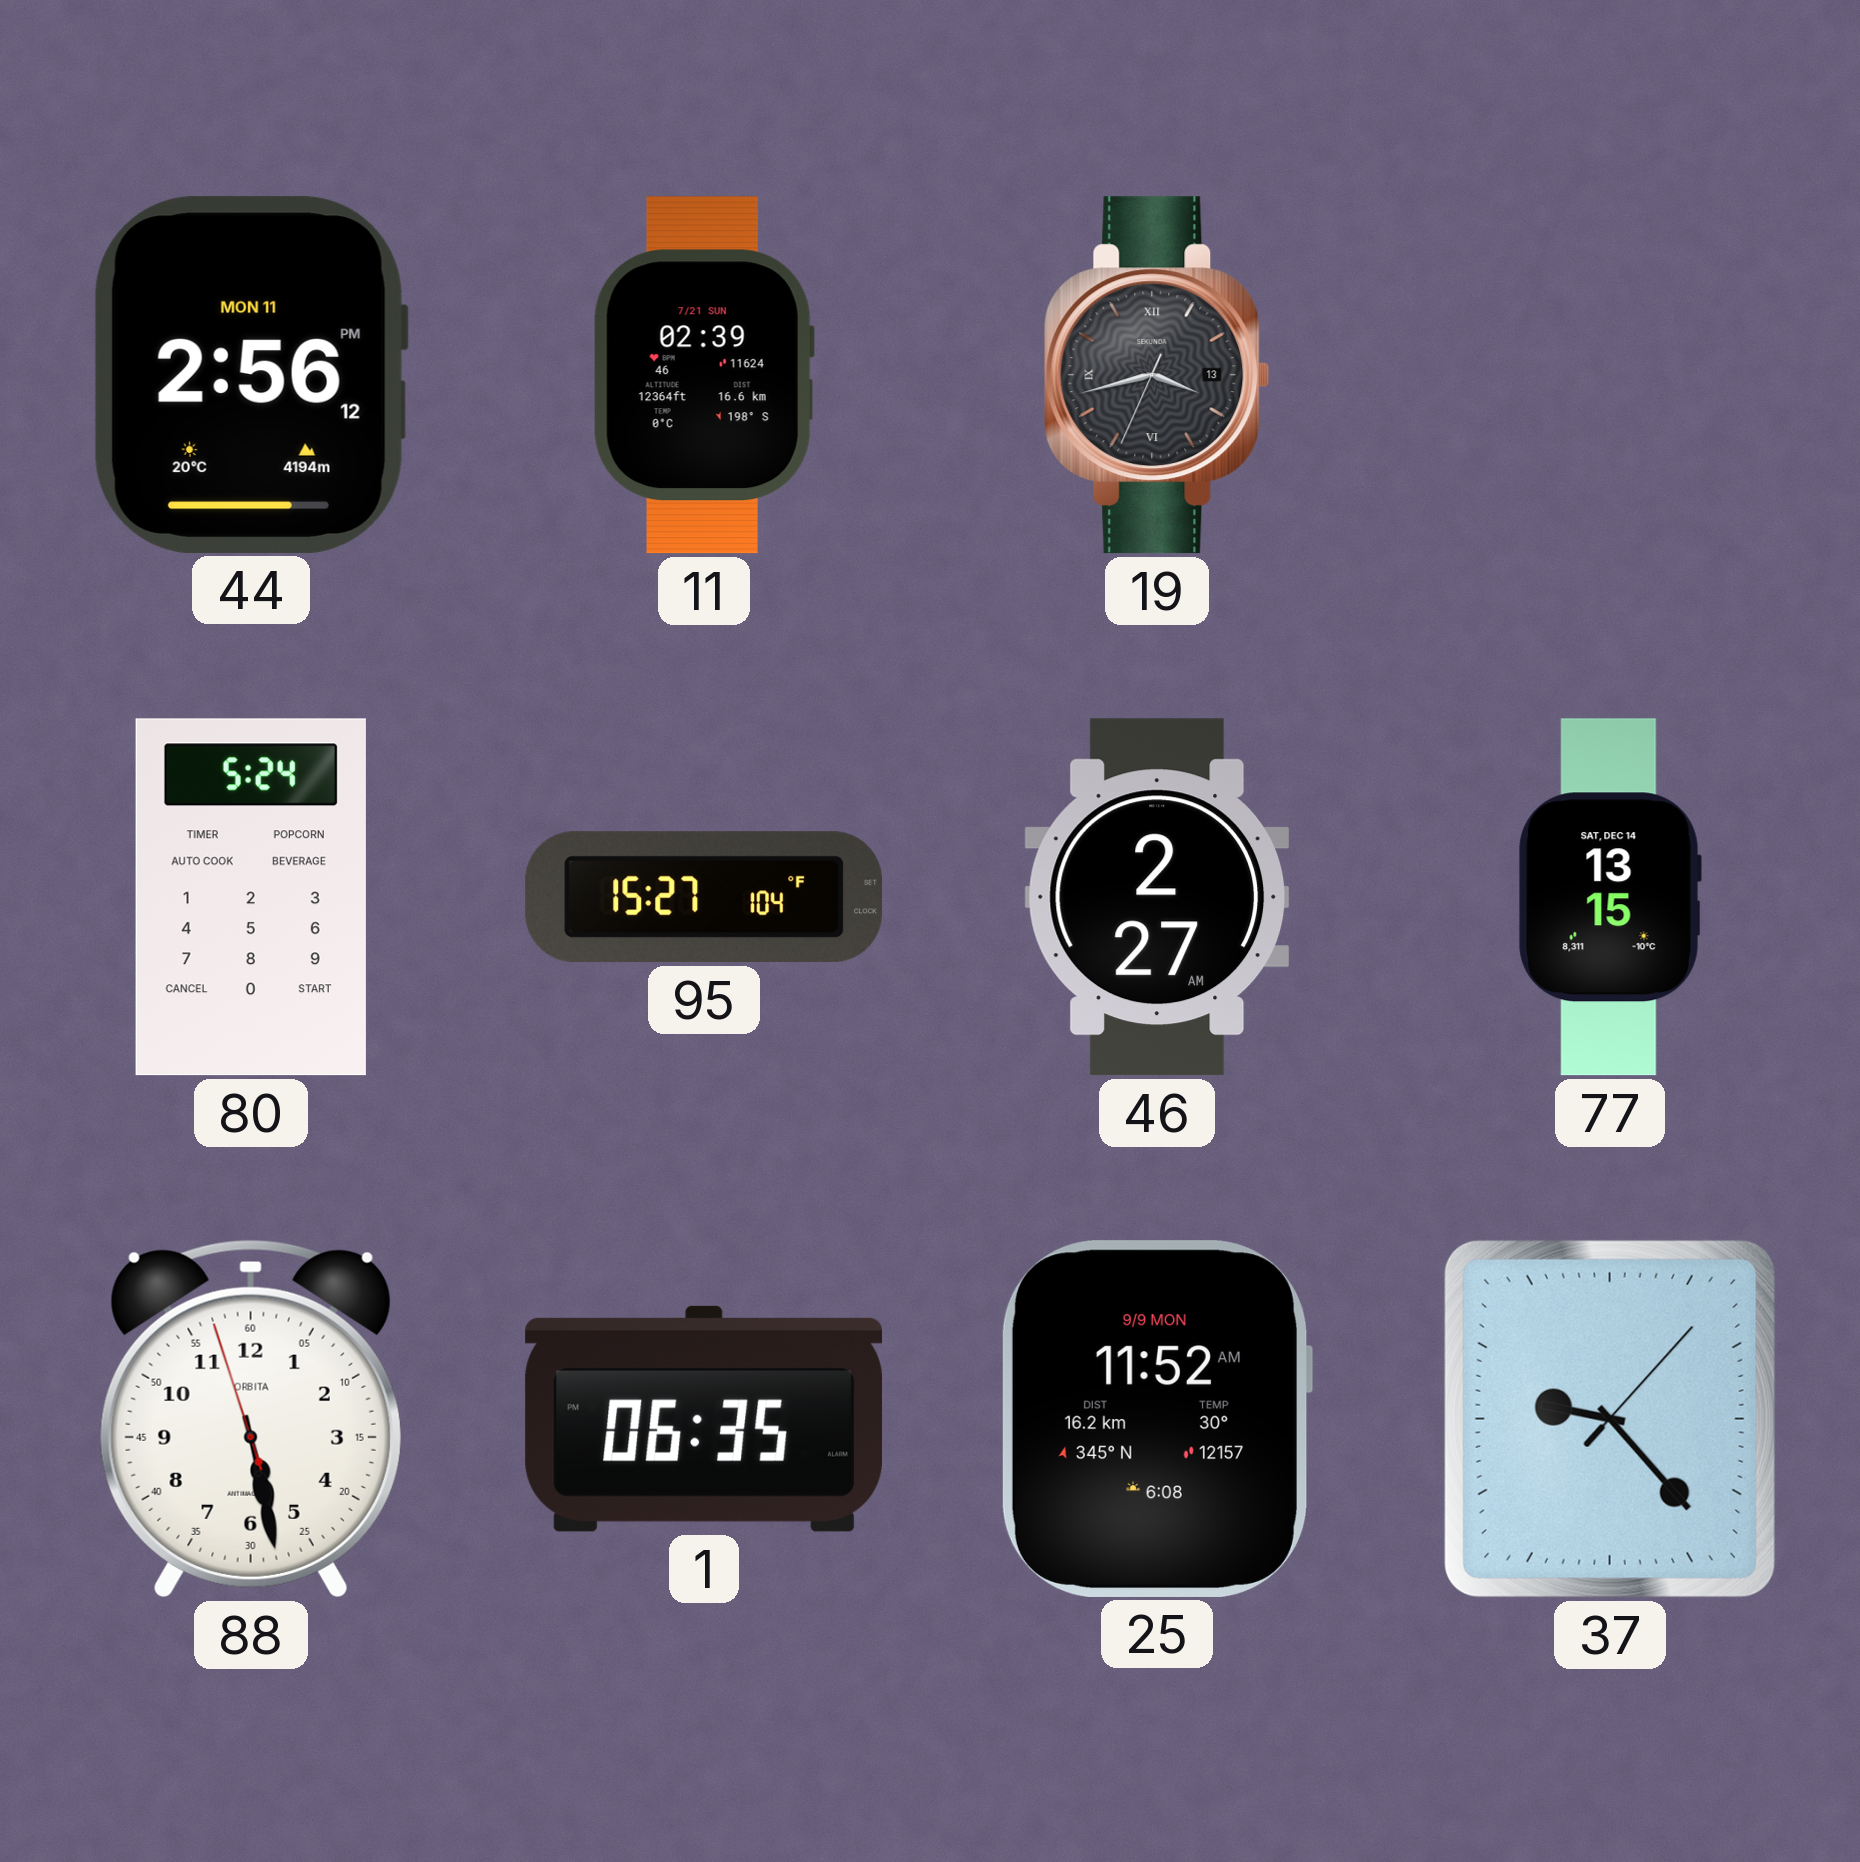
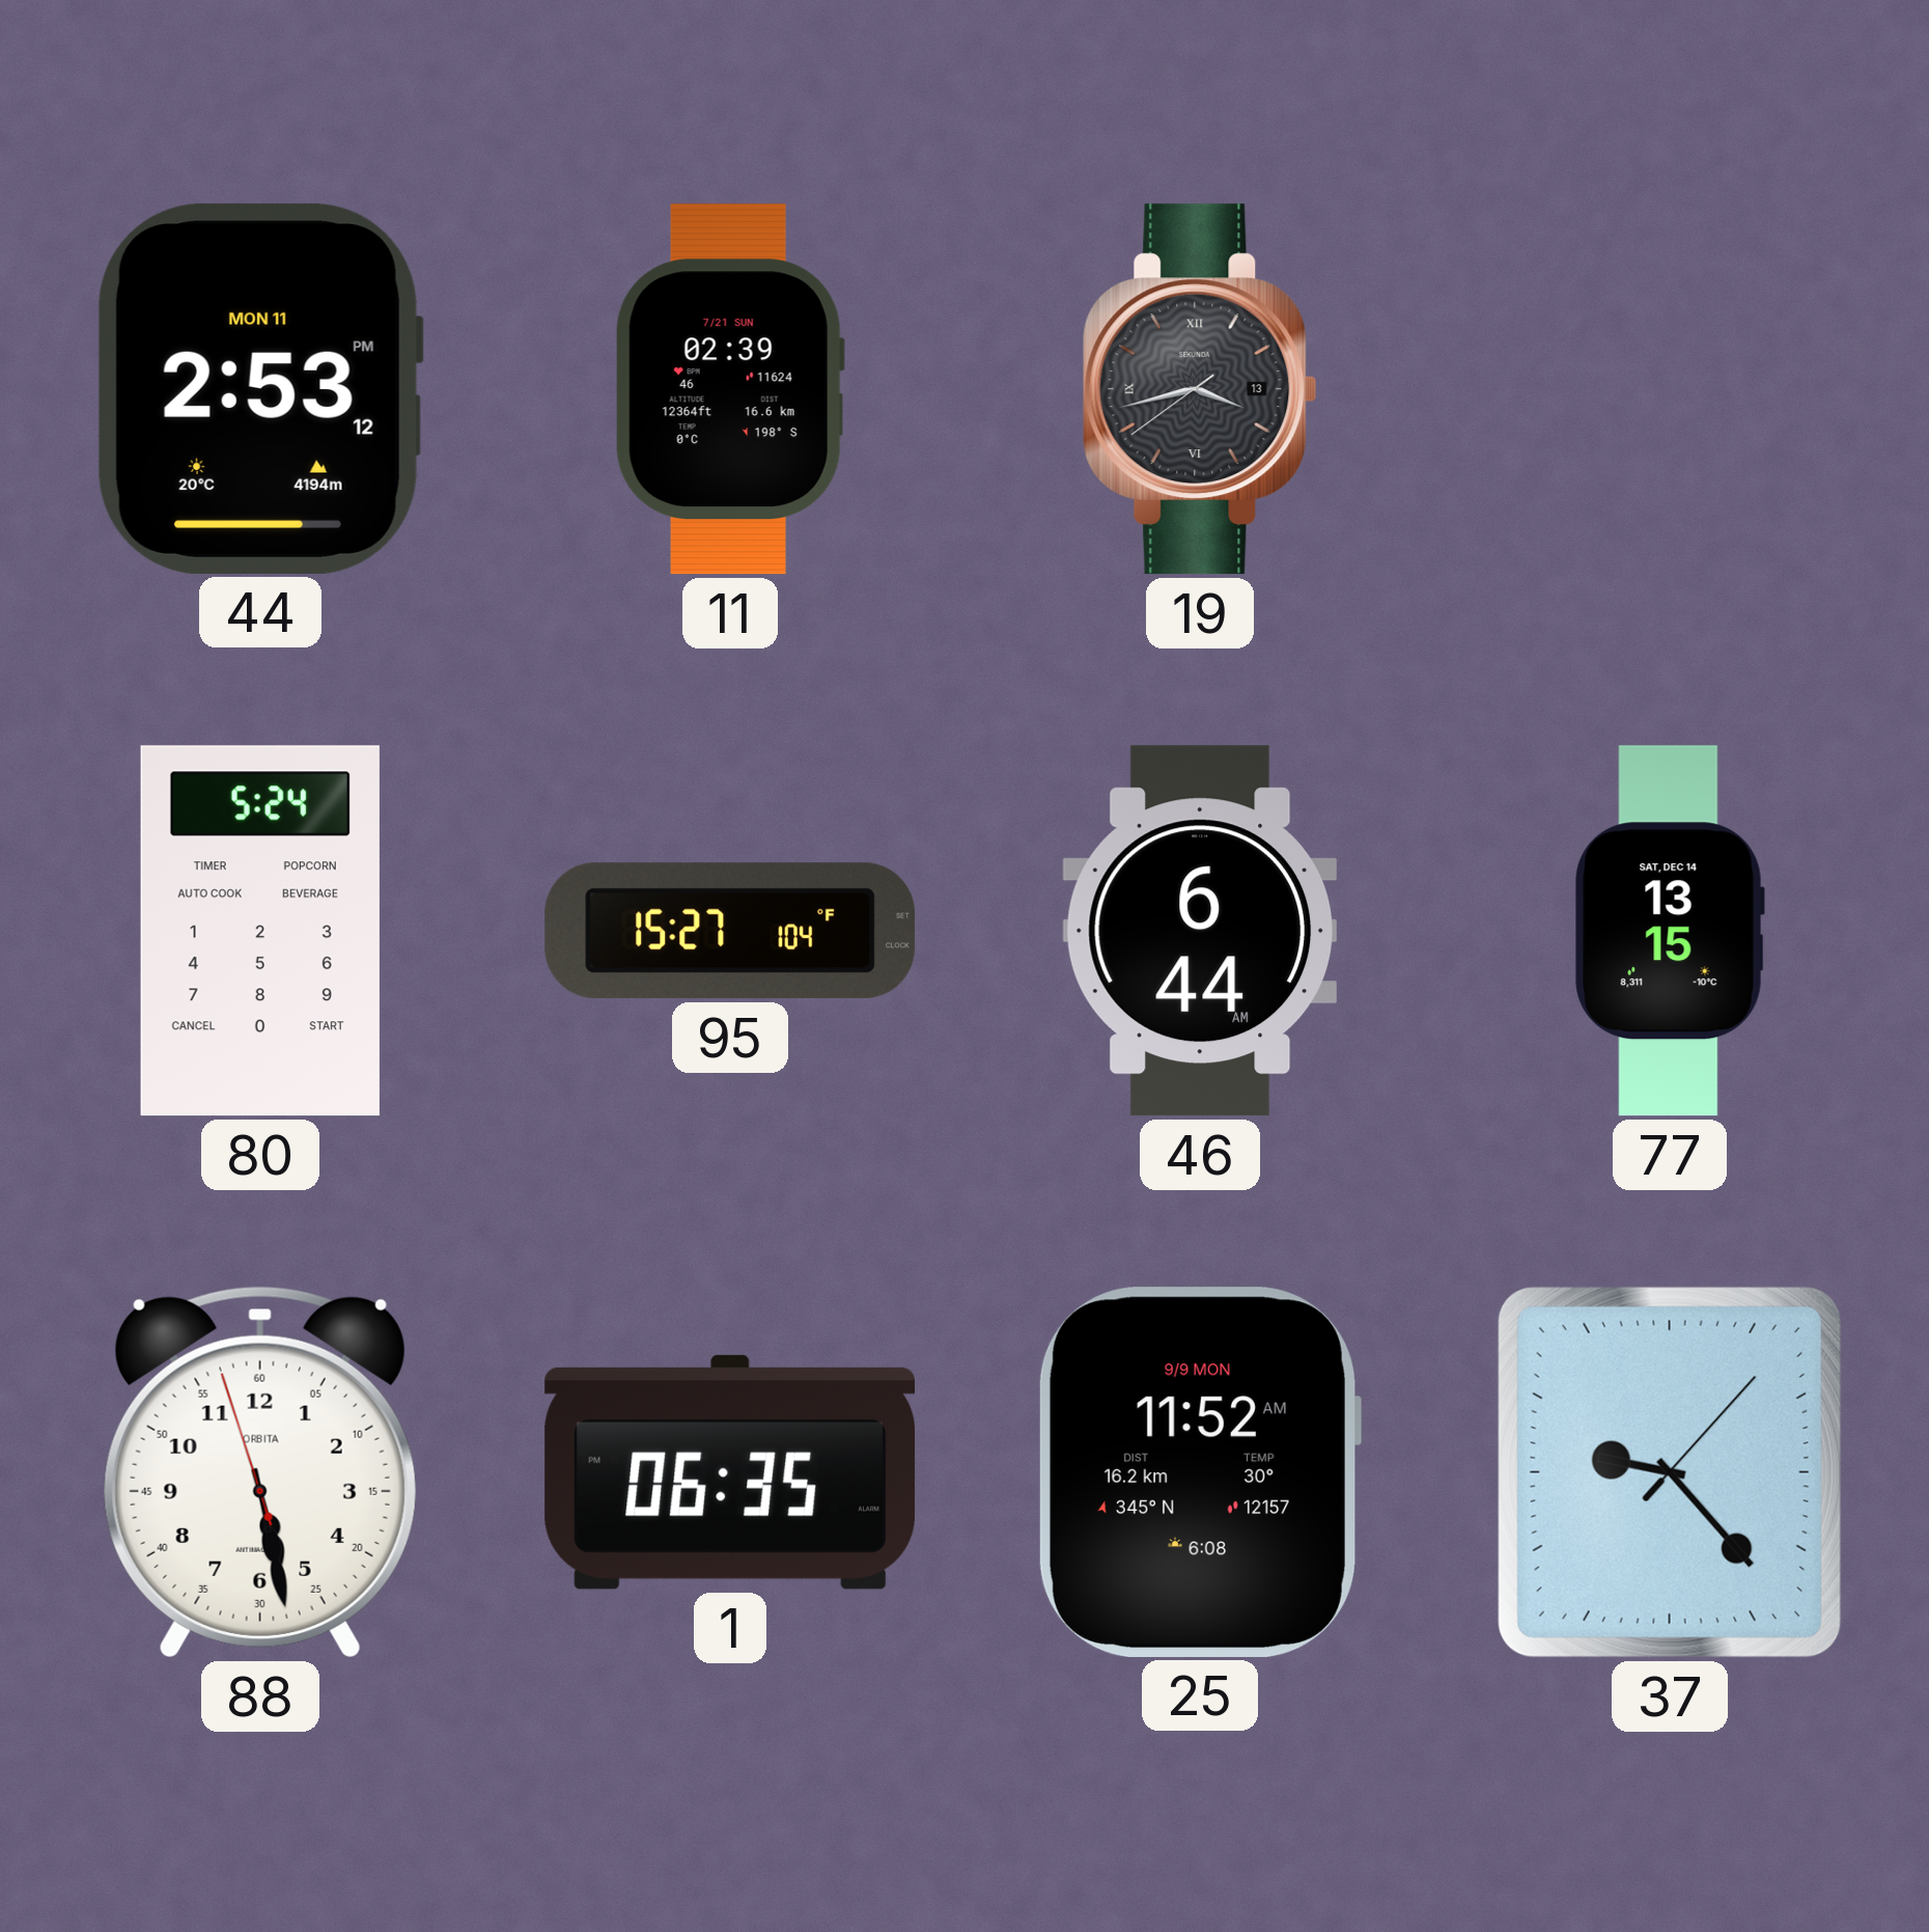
44: 2:56 -> 2:53
19: 3:42:34 -> 3:42:39
46: 2:27 -> 6:44
